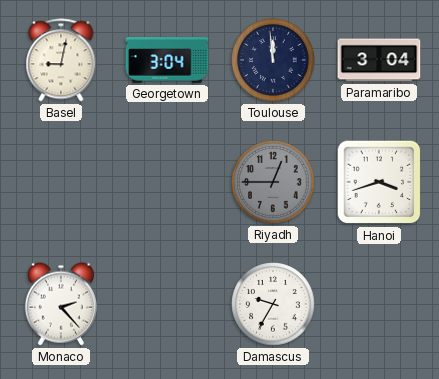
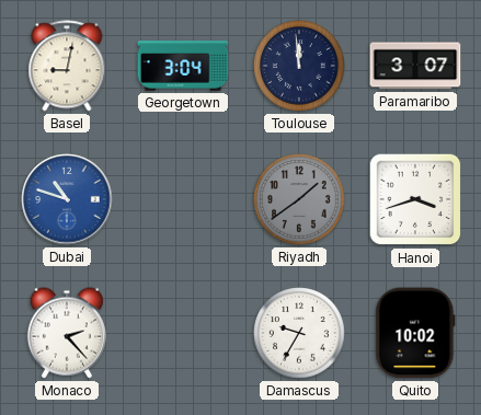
Paramaribo: 3:04 -> 3:07
Dubai: none -> 10:48
Riyadh: 12:45 -> 1:39
Quito: none -> 10:02
